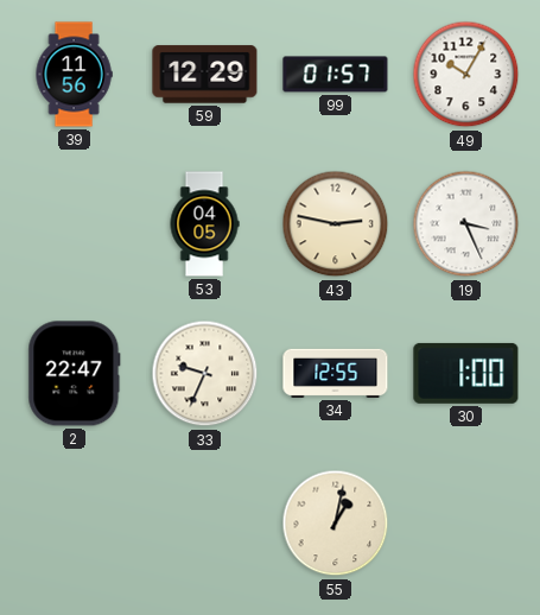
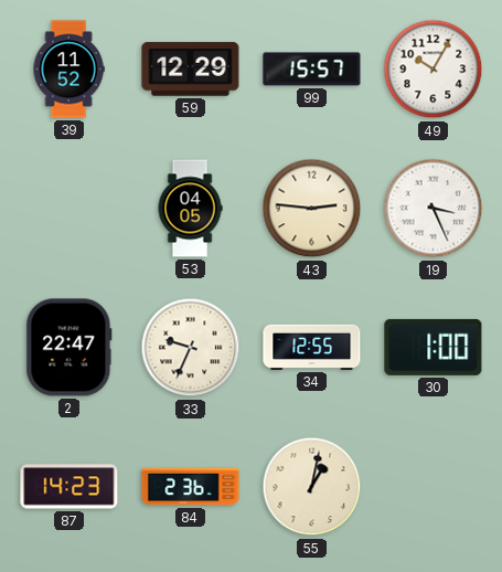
39: 11:56 -> 11:52
99: 01:57 -> 15:57
43: 2:47 -> 2:46
87: none -> 14:23
84: none -> 2:36
